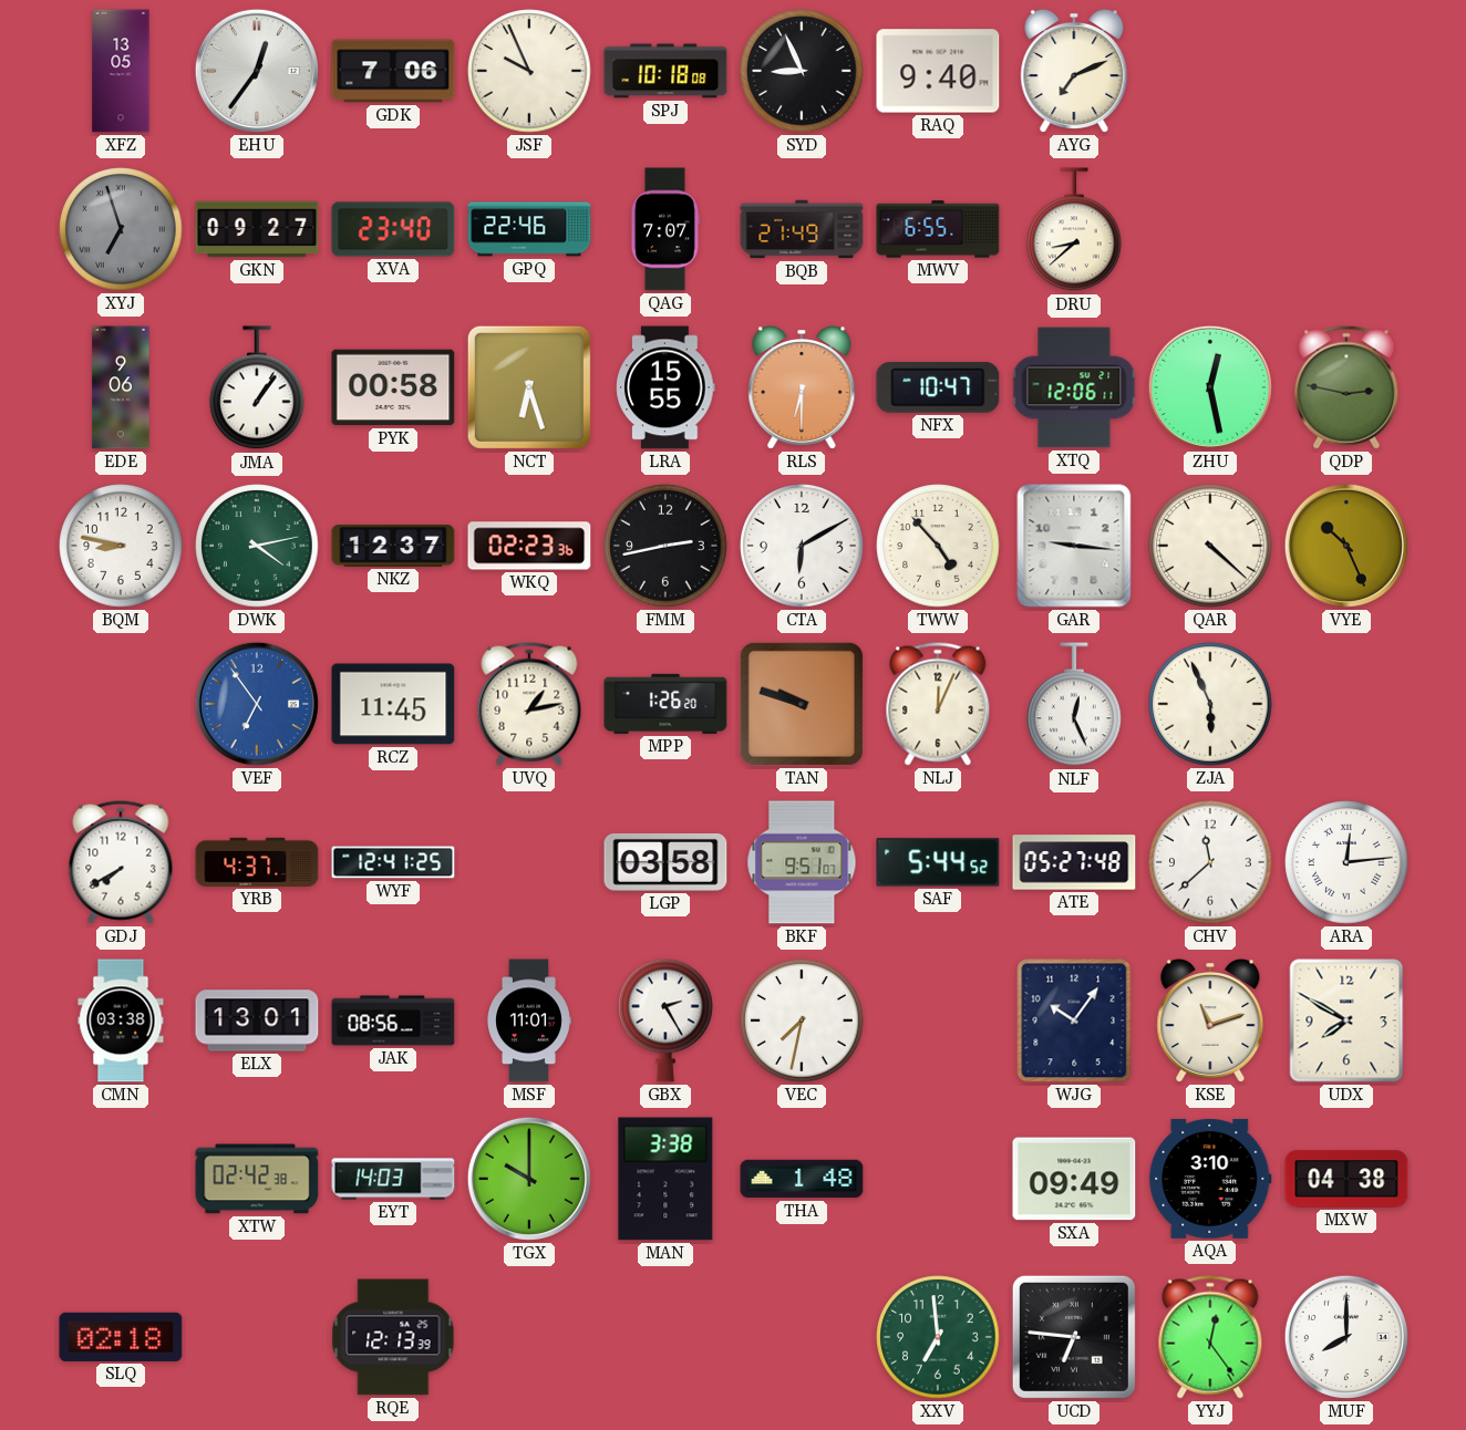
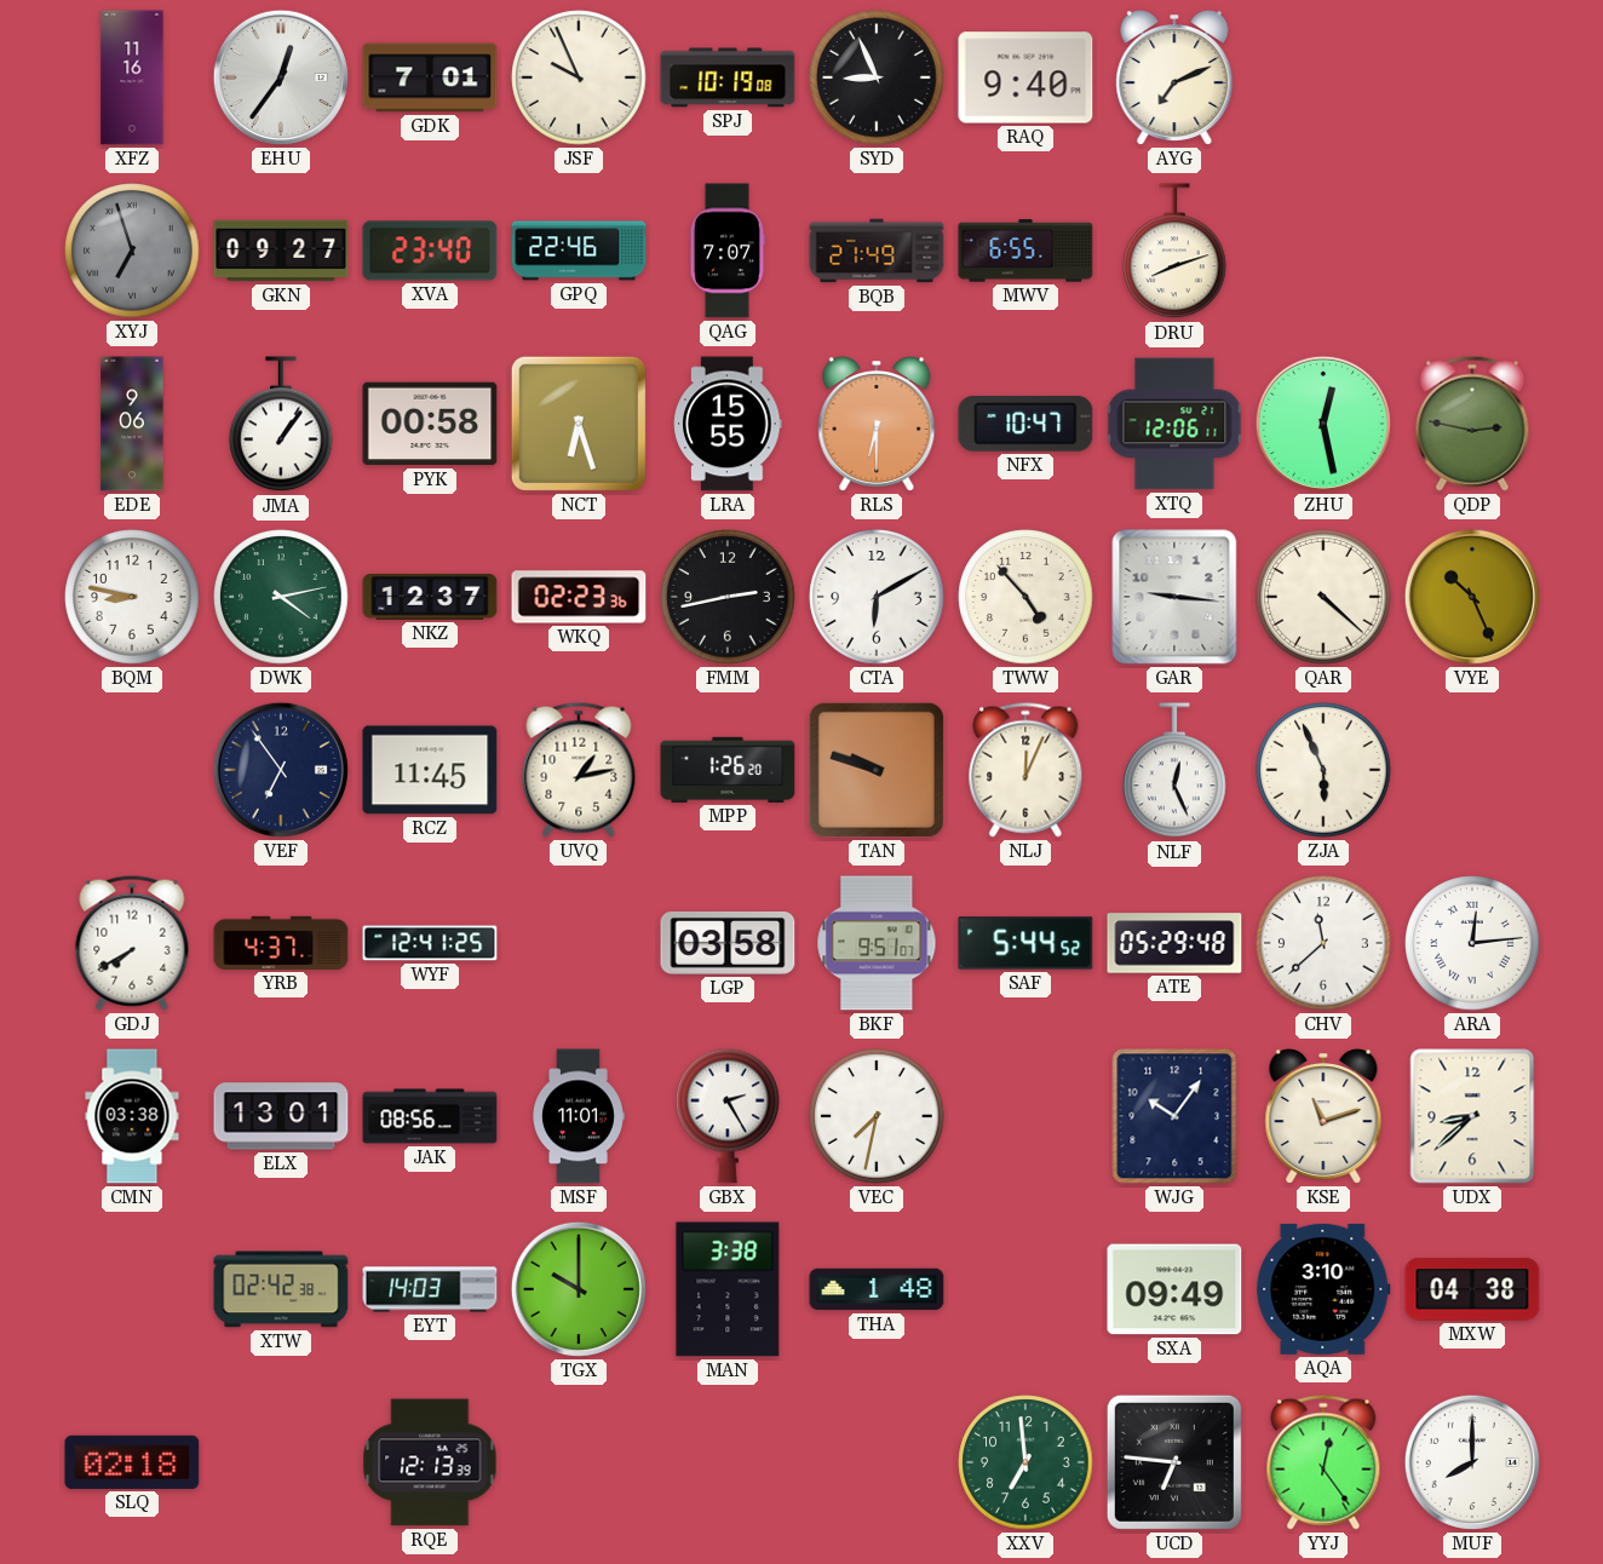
XFZ: 13:05 -> 11:16
GDK: 7:06 -> 7:01
SPJ: 10:18 -> 10:19
DRU: 8:38 -> 8:12
VEF dial: blue -> navy
ATE: 05:27 -> 05:29
UDX: 7:50 -> 8:38
